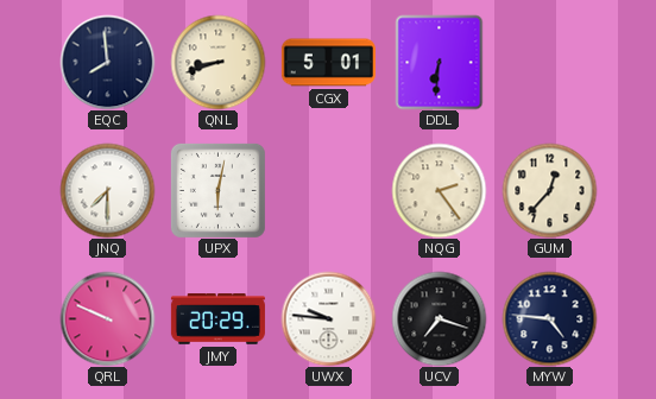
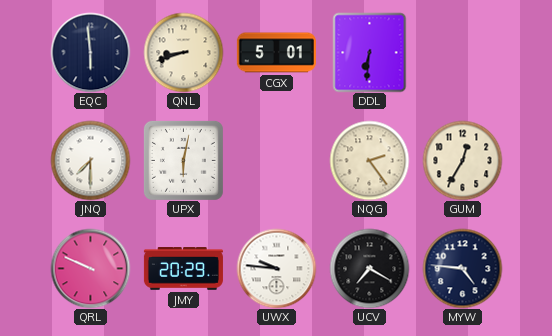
EQC: 7:59 -> 5:59
GUM: 12:37 -> 12:35
UCV: 7:18 -> 7:20
